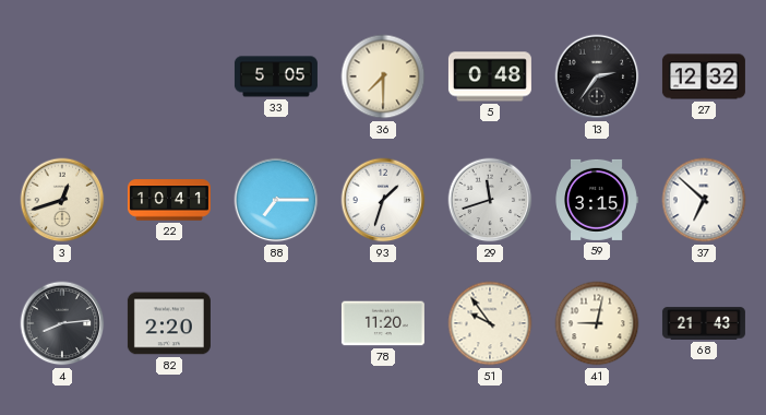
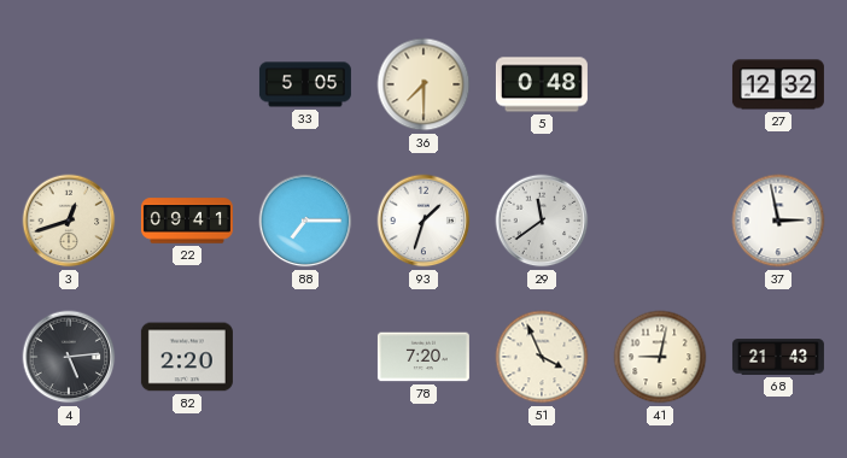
13: 2:36 -> none
22: 10:41 -> 09:41
29: 11:42 -> 11:39
59: 3:15 -> none
37: 6:52 -> 2:58
4: 8:14 -> 5:14
78: 11:20 -> 7:20
51: 9:54 -> 3:56
